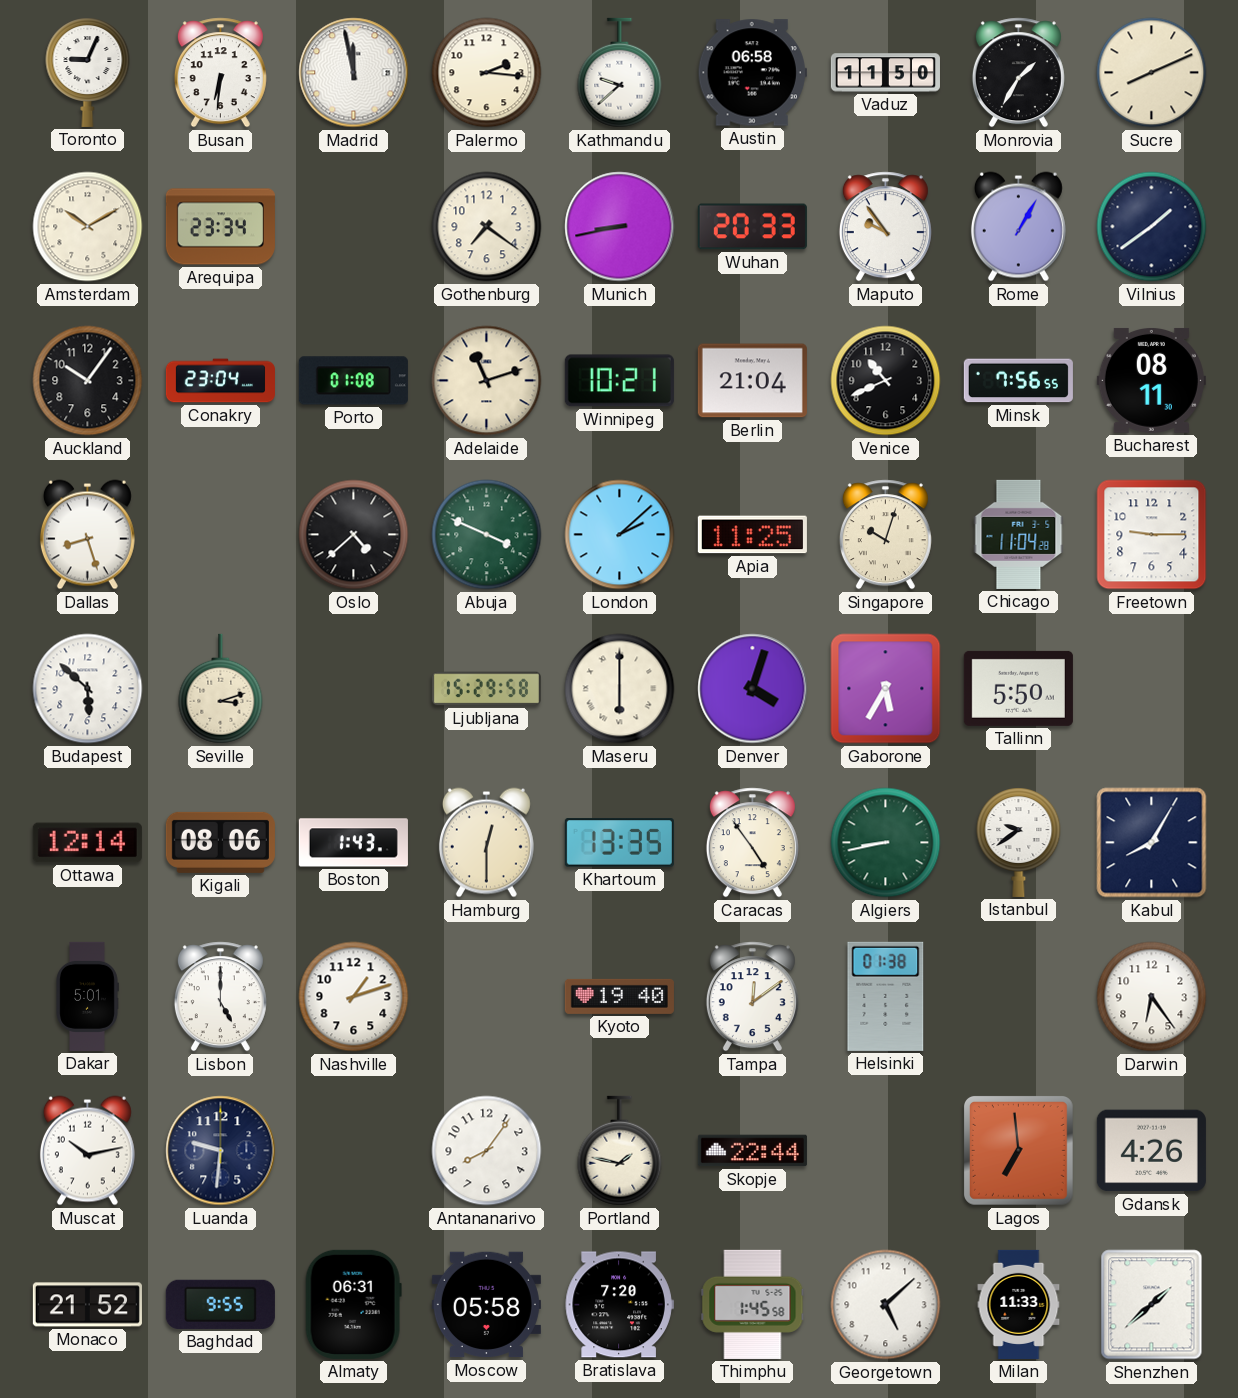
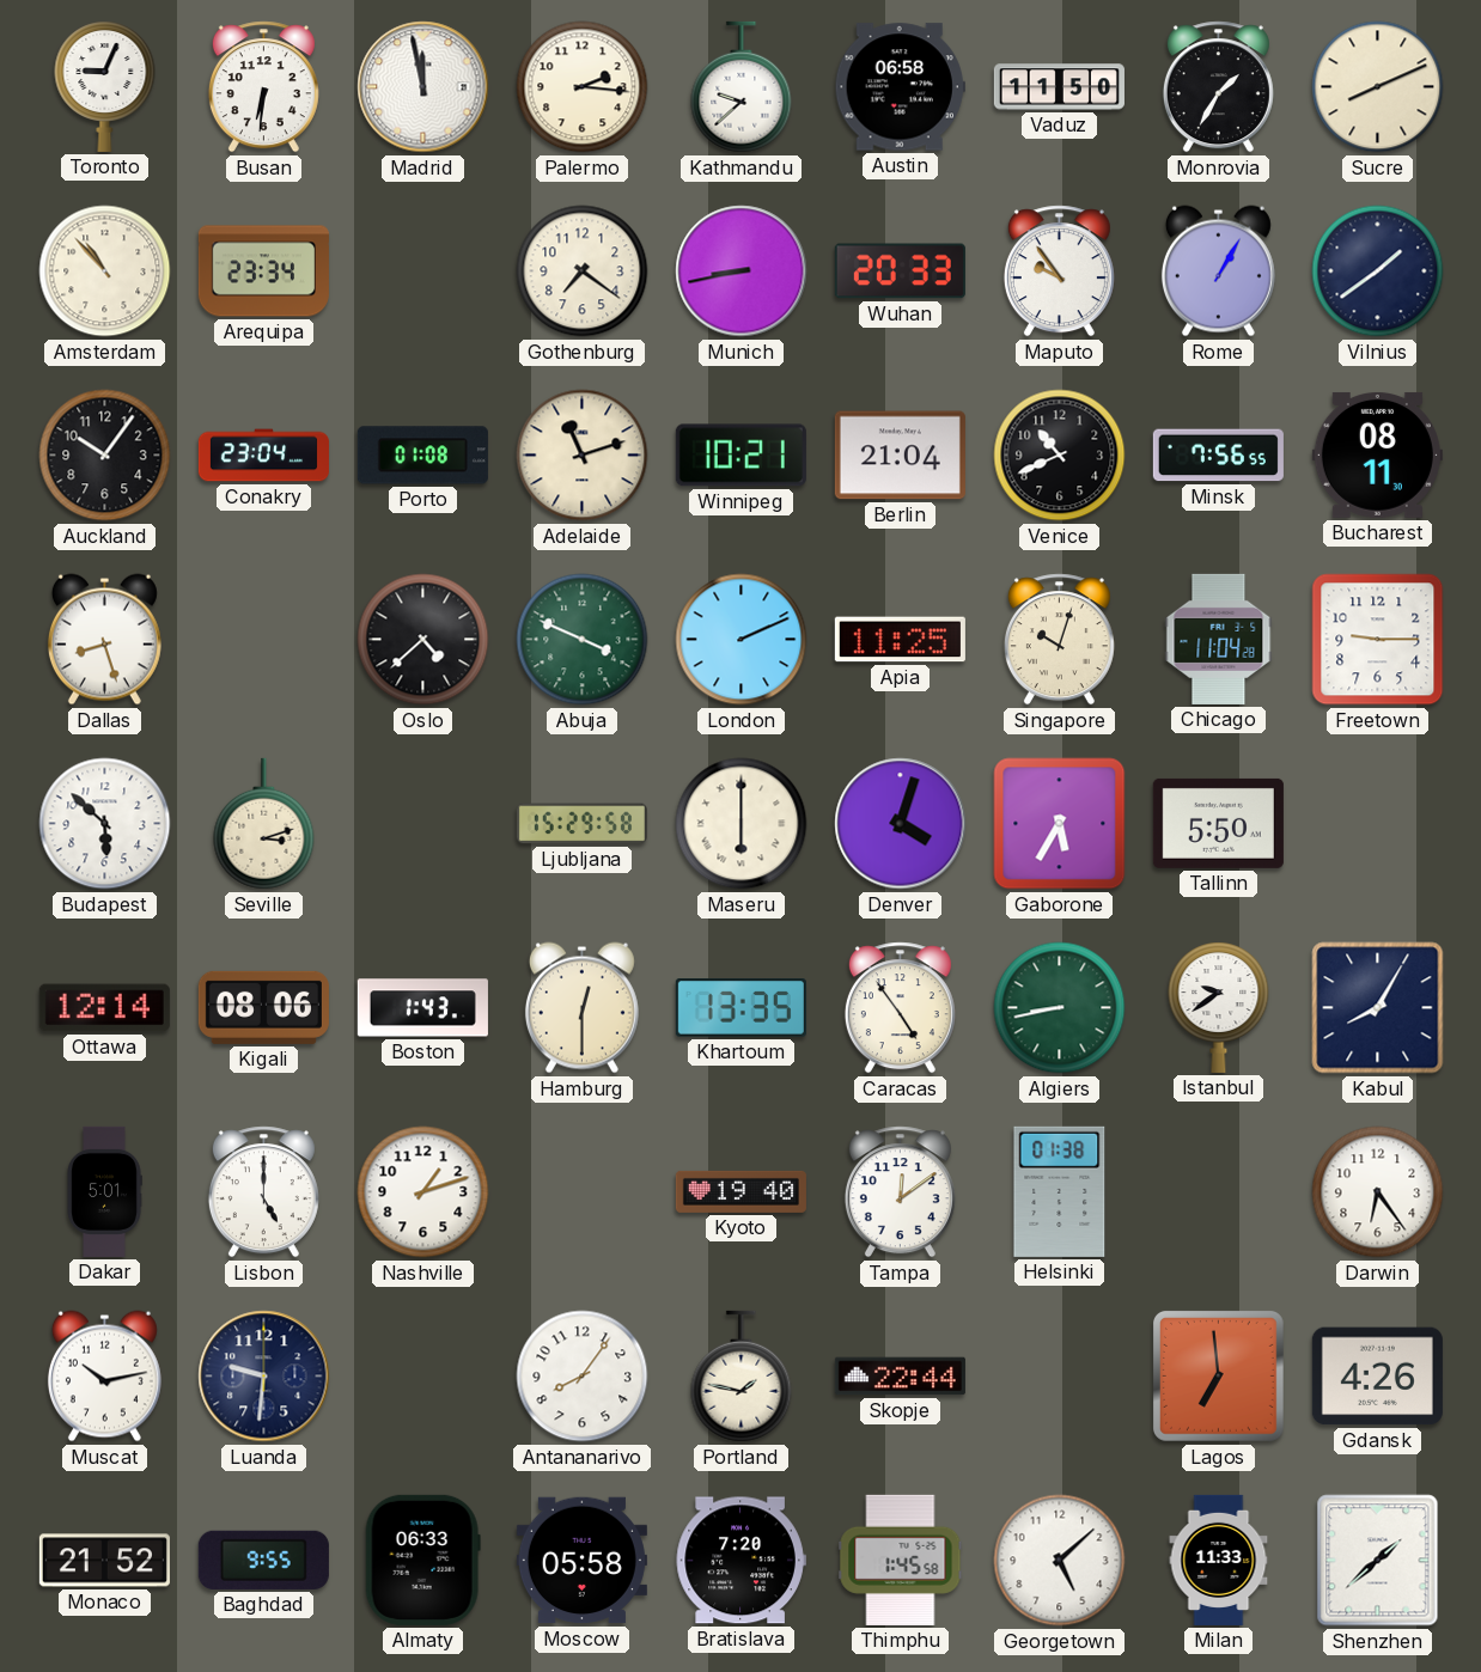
Amsterdam: 10:10 -> 10:53
London: 2:08 -> 2:11
Almaty: 06:31 -> 06:33
